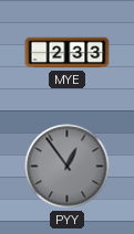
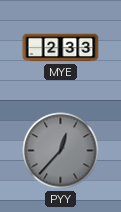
PYY: 12:54 -> 12:37
